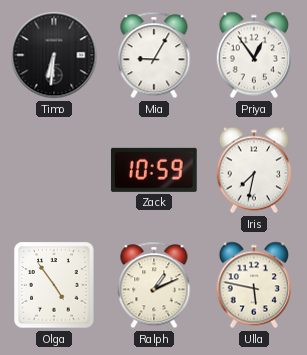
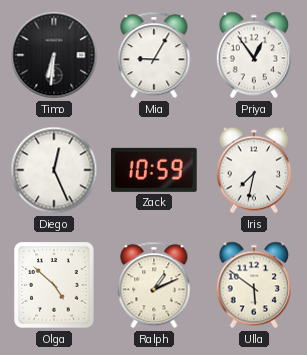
Diego: none -> 12:26
Olga: 4:54 -> 4:52
Ulla: 5:47 -> 5:51
